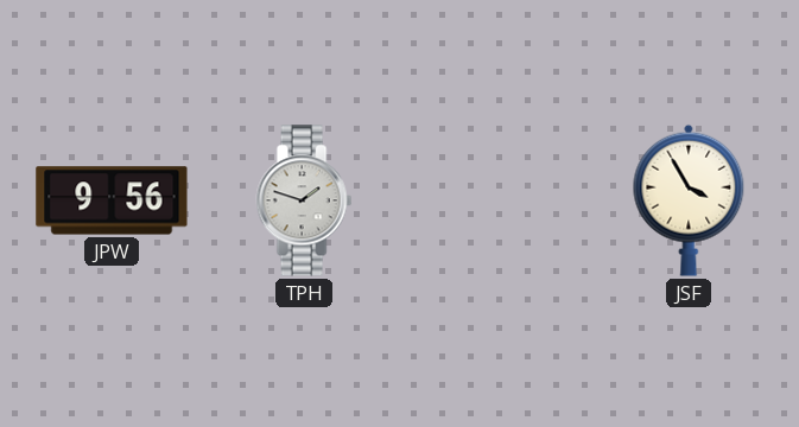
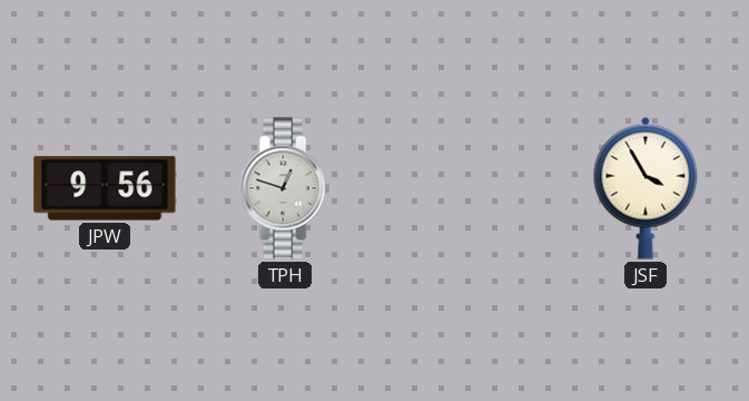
TPH: 1:48 -> 12:48
